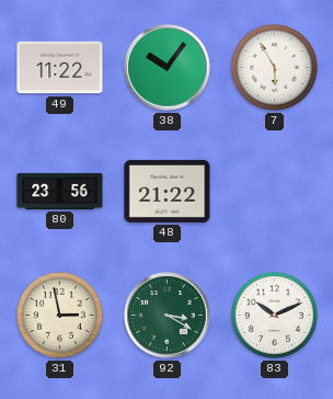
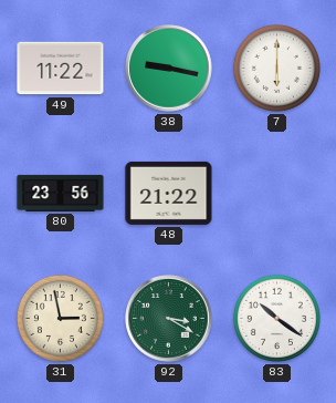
38: 10:06 -> 9:17
7: 5:55 -> 6:00
83: 10:11 -> 10:21
